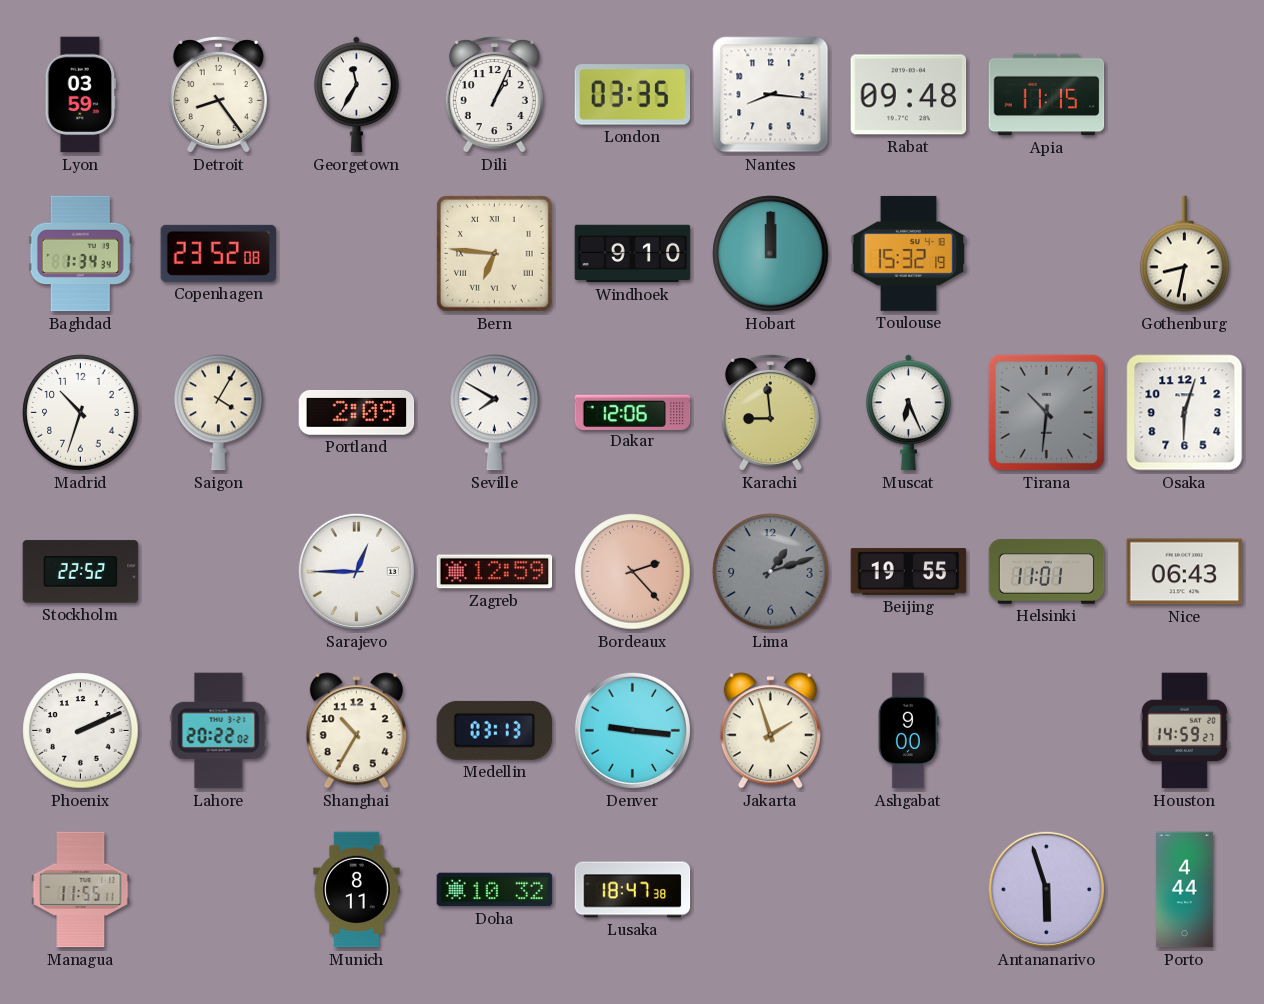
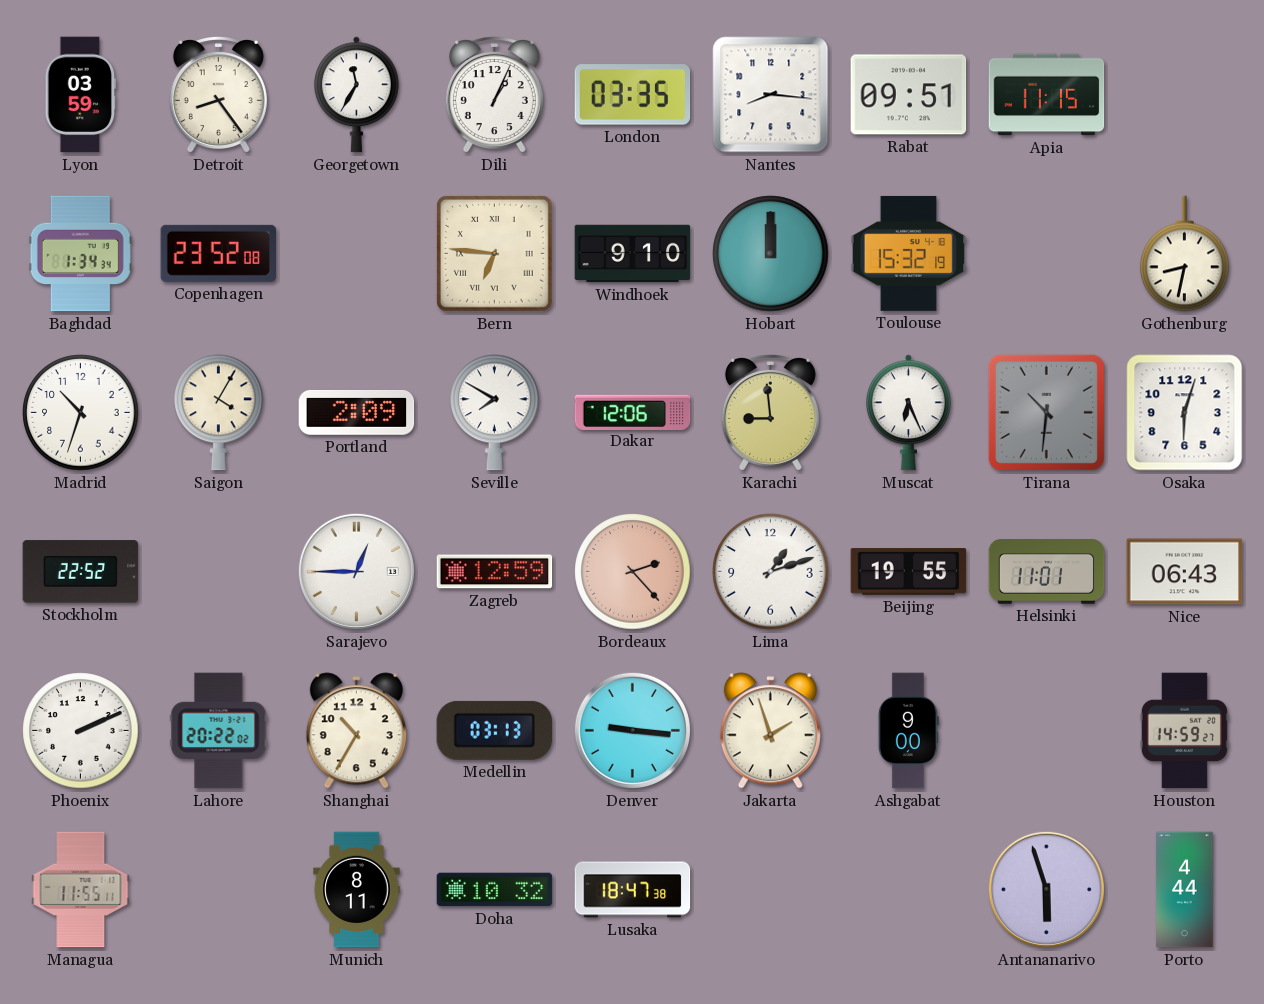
Rabat: 09:48 -> 09:51
Lima dial: grey -> white
